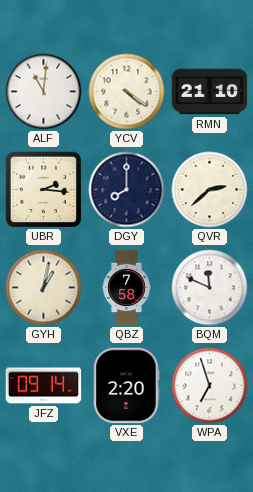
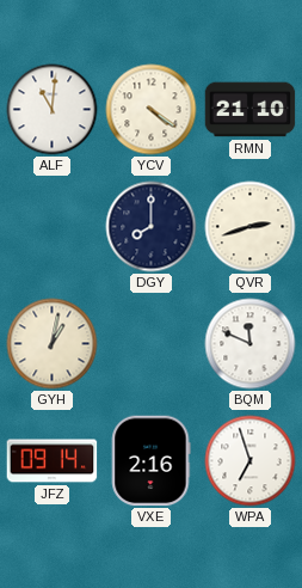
UBR: 2:16 -> none
QVR: 2:38 -> 2:42
QBZ: 7:58 -> none
VXE: 2:20 -> 2:16
